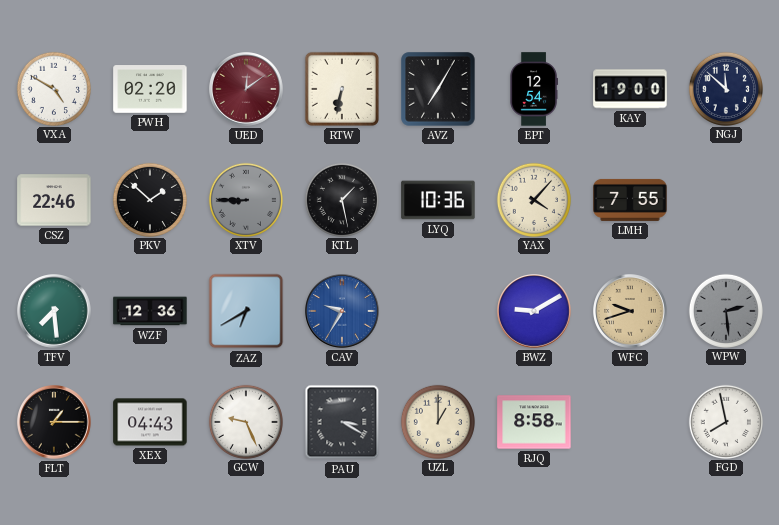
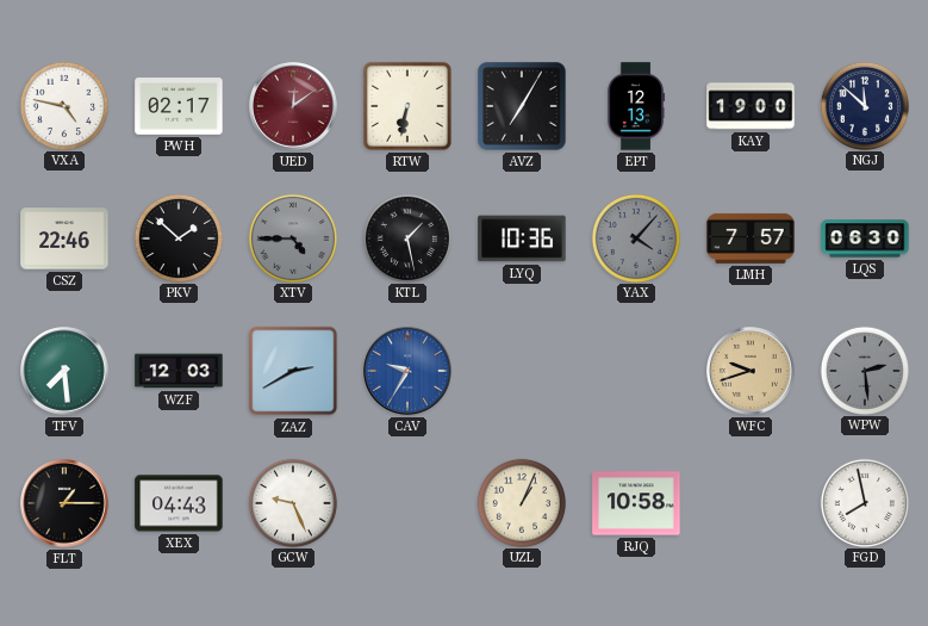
VXA: 4:50 -> 4:47
PWH: 02:20 -> 02:17
EPT: 12:54 -> 12:13
XTV: 8:45 -> 4:45
YAX dial: cream -> grey
LMH: 7:55 -> 7:57
LQS: none -> 06:30
WZF: 12:36 -> 12:03
ZAZ: 6:40 -> 2:40
BWZ: 9:10 -> none
PAU: 3:20 -> none
UZL: 1:00 -> 1:04
RJQ: 8:58 -> 10:58
